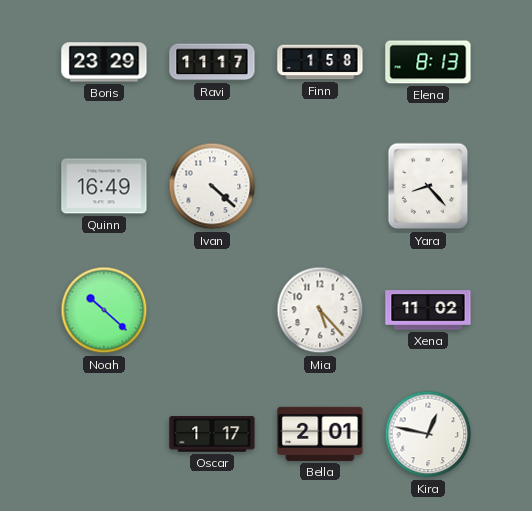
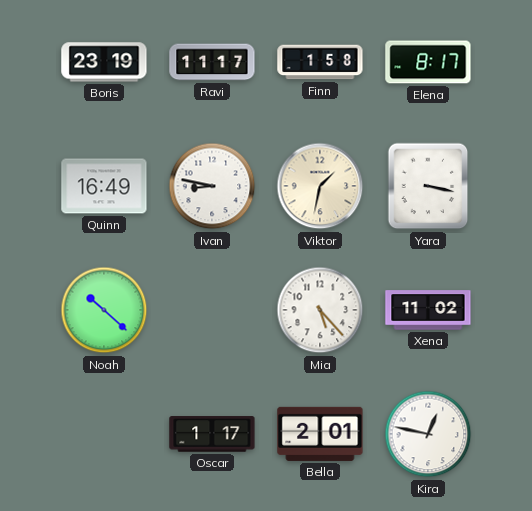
Boris: 23:29 -> 23:19
Elena: 8:13 -> 8:17
Ivan: 4:22 -> 8:47
Viktor: none -> 1:32
Yara: 8:23 -> 3:17
